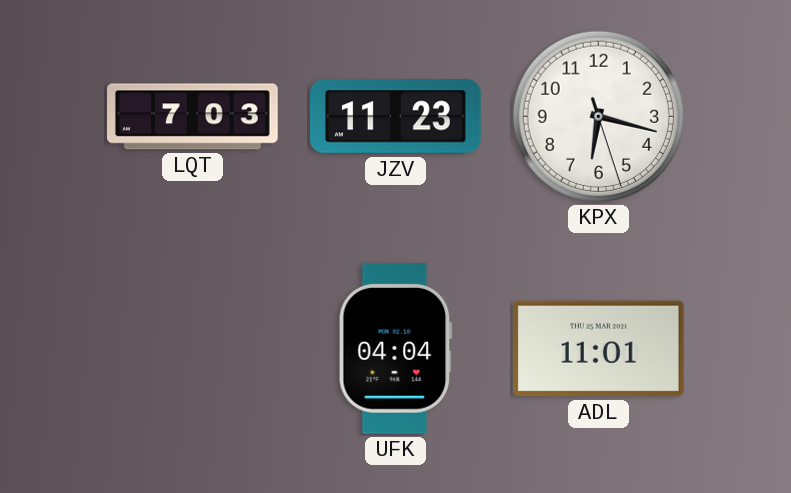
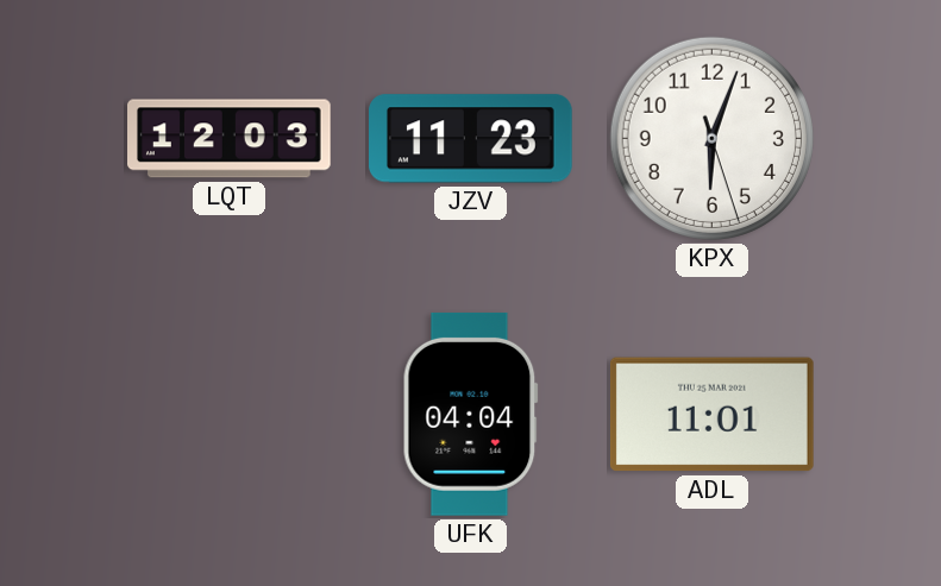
LQT: 7:03 -> 12:03
KPX: 6:17 -> 6:03
